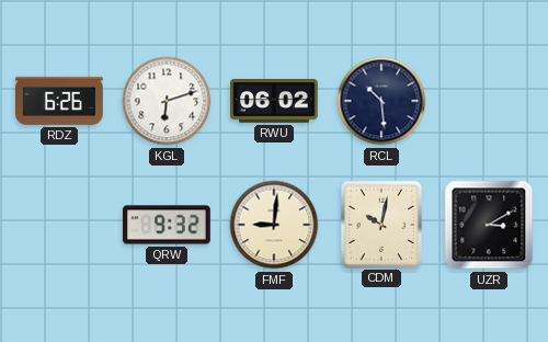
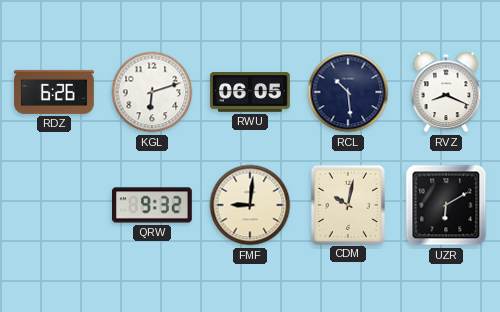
RWU: 06:02 -> 06:05
RVZ: none -> 8:19
UZR: 3:10 -> 6:10
